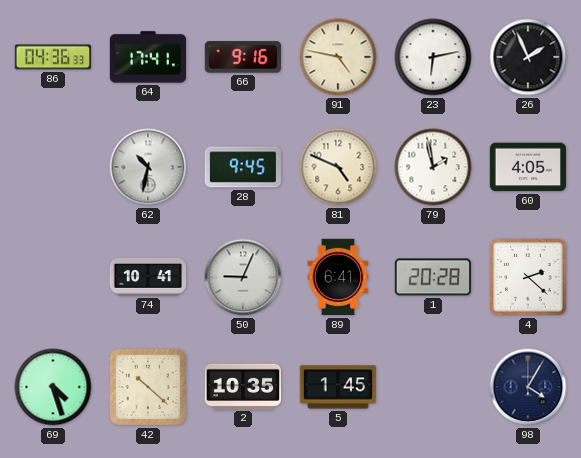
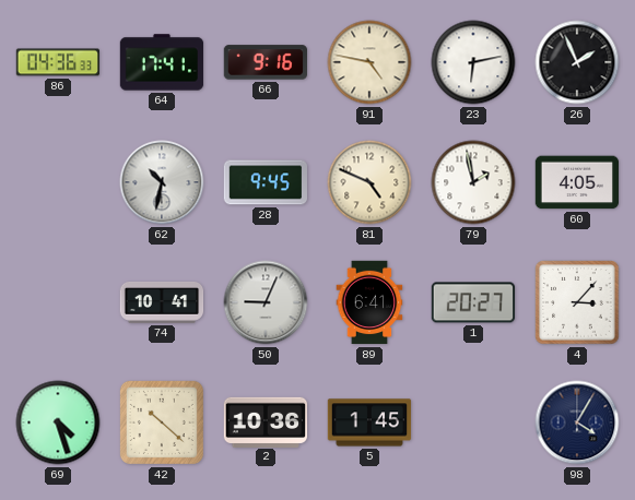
1: 20:28 -> 20:27
4: 2:22 -> 3:07
2: 10:35 -> 10:36
